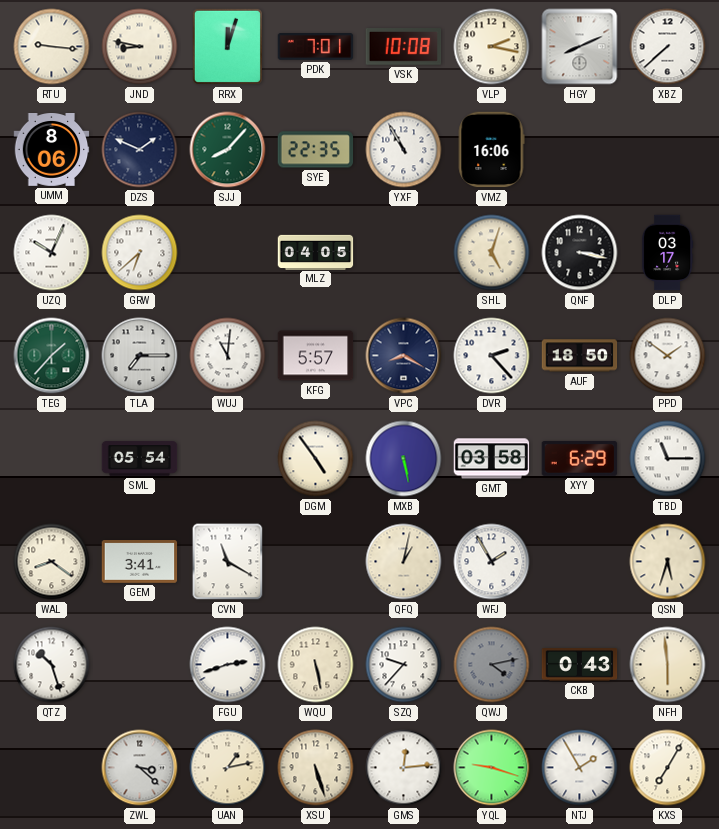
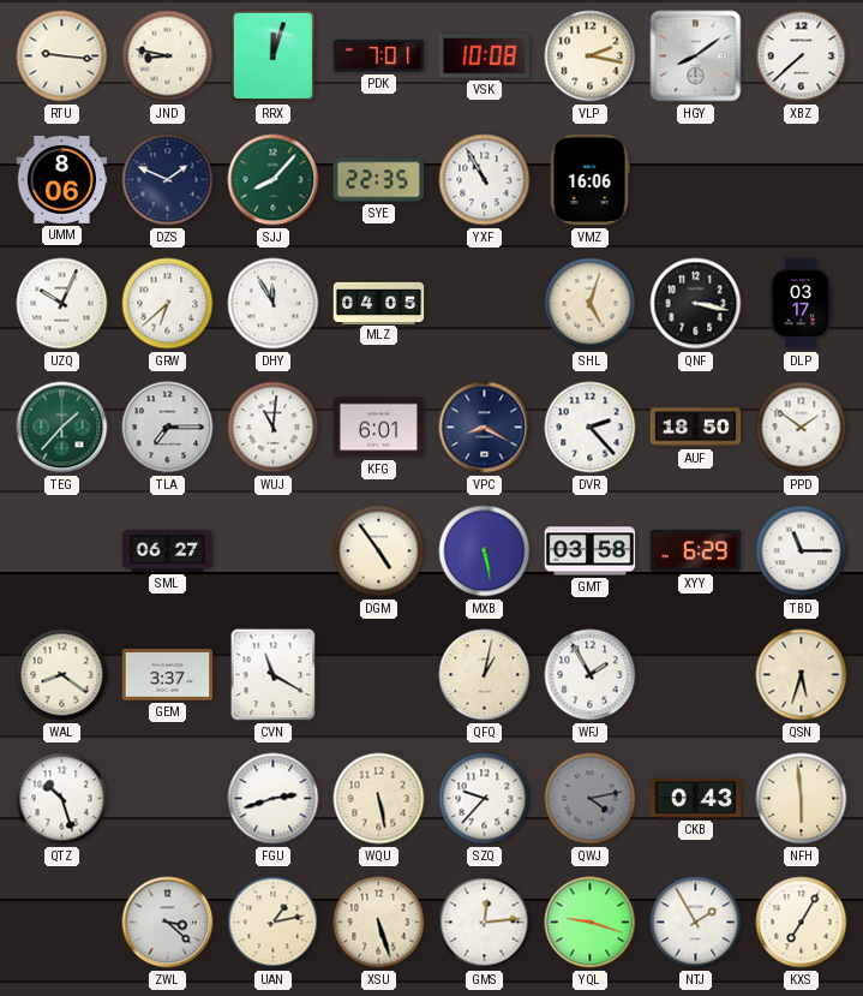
HGY: 8:11 -> 8:09
DHY: none -> 11:55
KFG: 5:57 -> 6:01
SML: 05:54 -> 06:27
GEM: 3:41 -> 3:37
